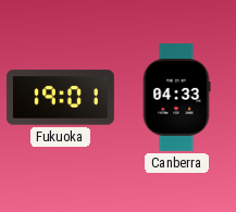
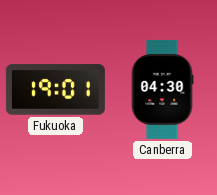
Canberra: 04:33 -> 04:30
